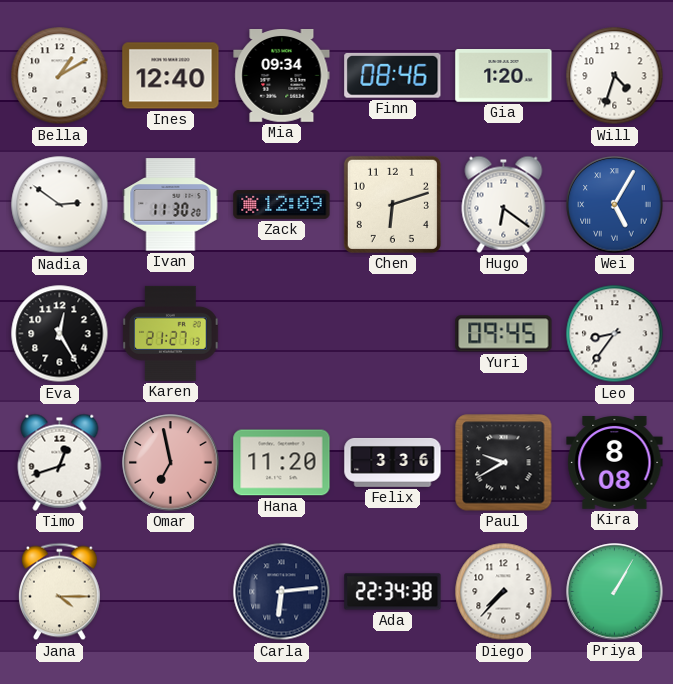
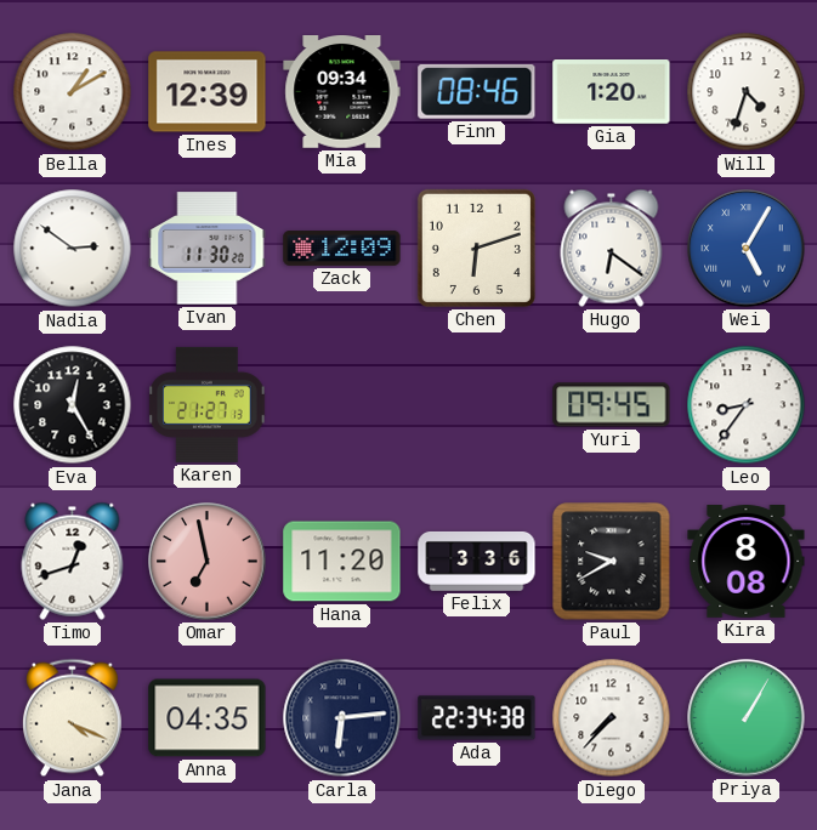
Ines: 12:40 -> 12:39
Jana: 4:15 -> 4:19
Anna: none -> 04:35
